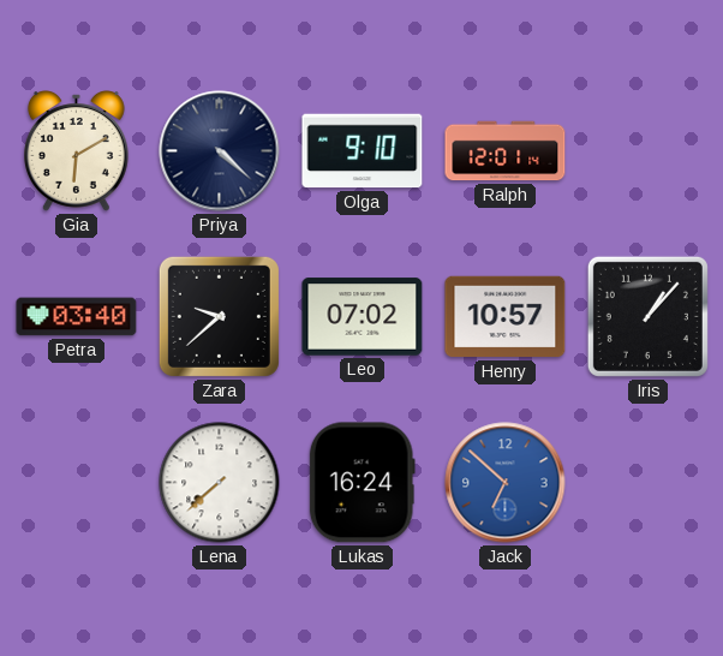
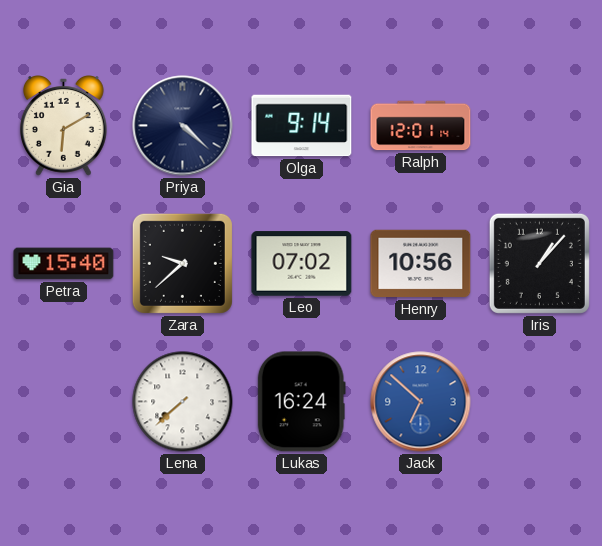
Olga: 9:10 -> 9:14
Petra: 03:40 -> 15:40
Henry: 10:57 -> 10:56
